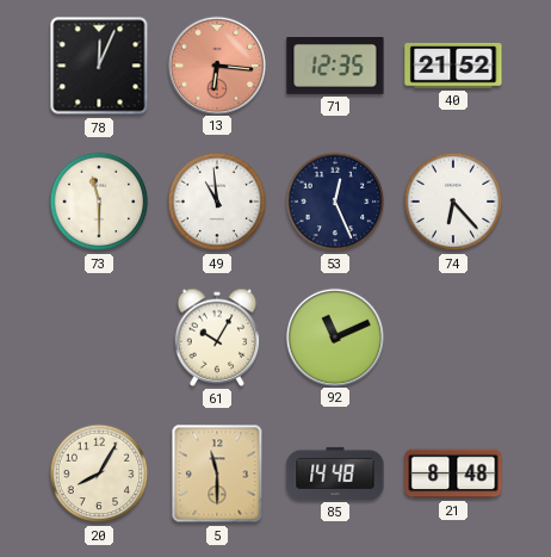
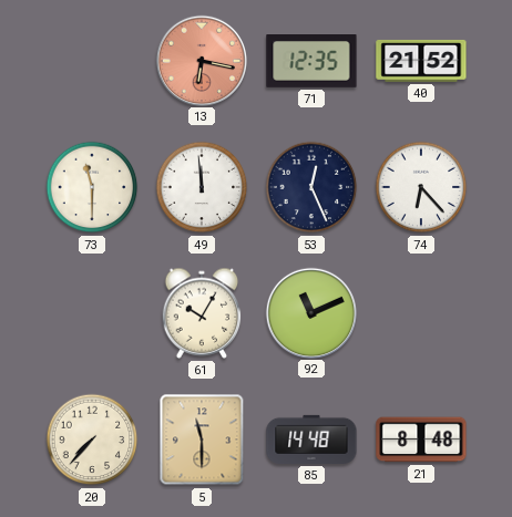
78: 12:04 -> none
13: 6:16 -> 6:17
49: 10:59 -> 11:59
20: 8:05 -> 7:37
